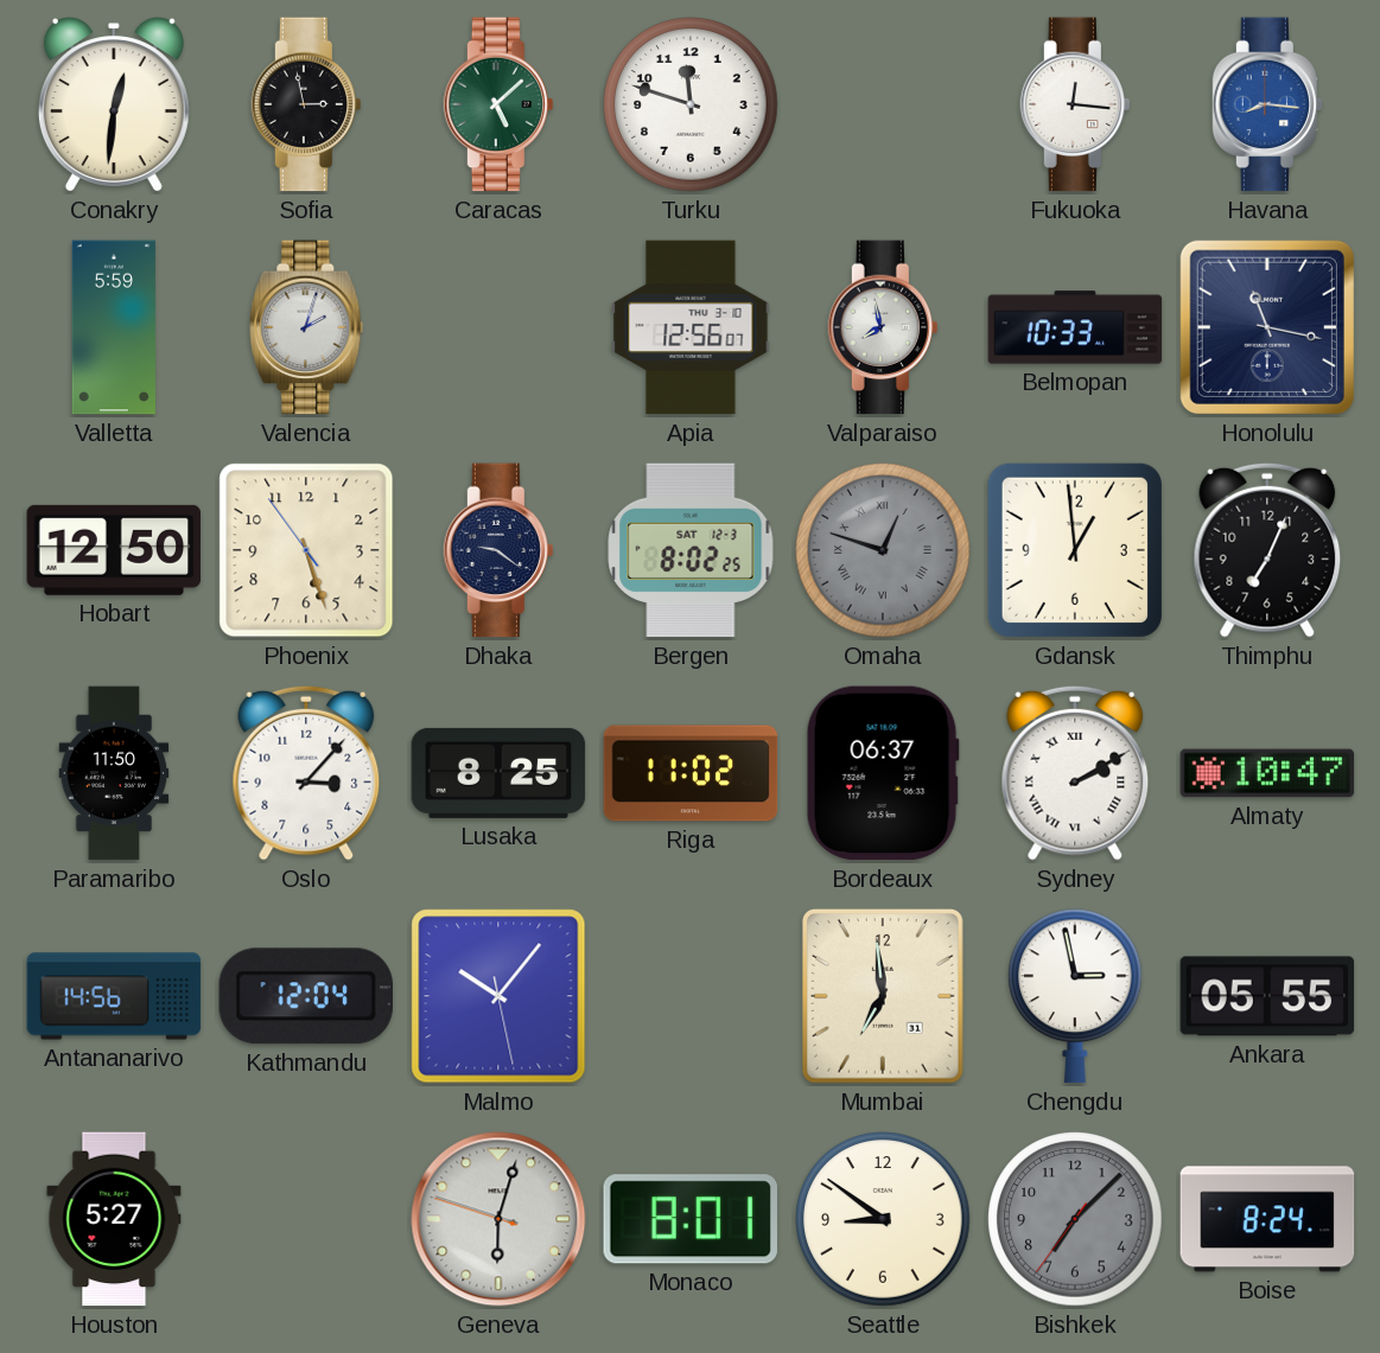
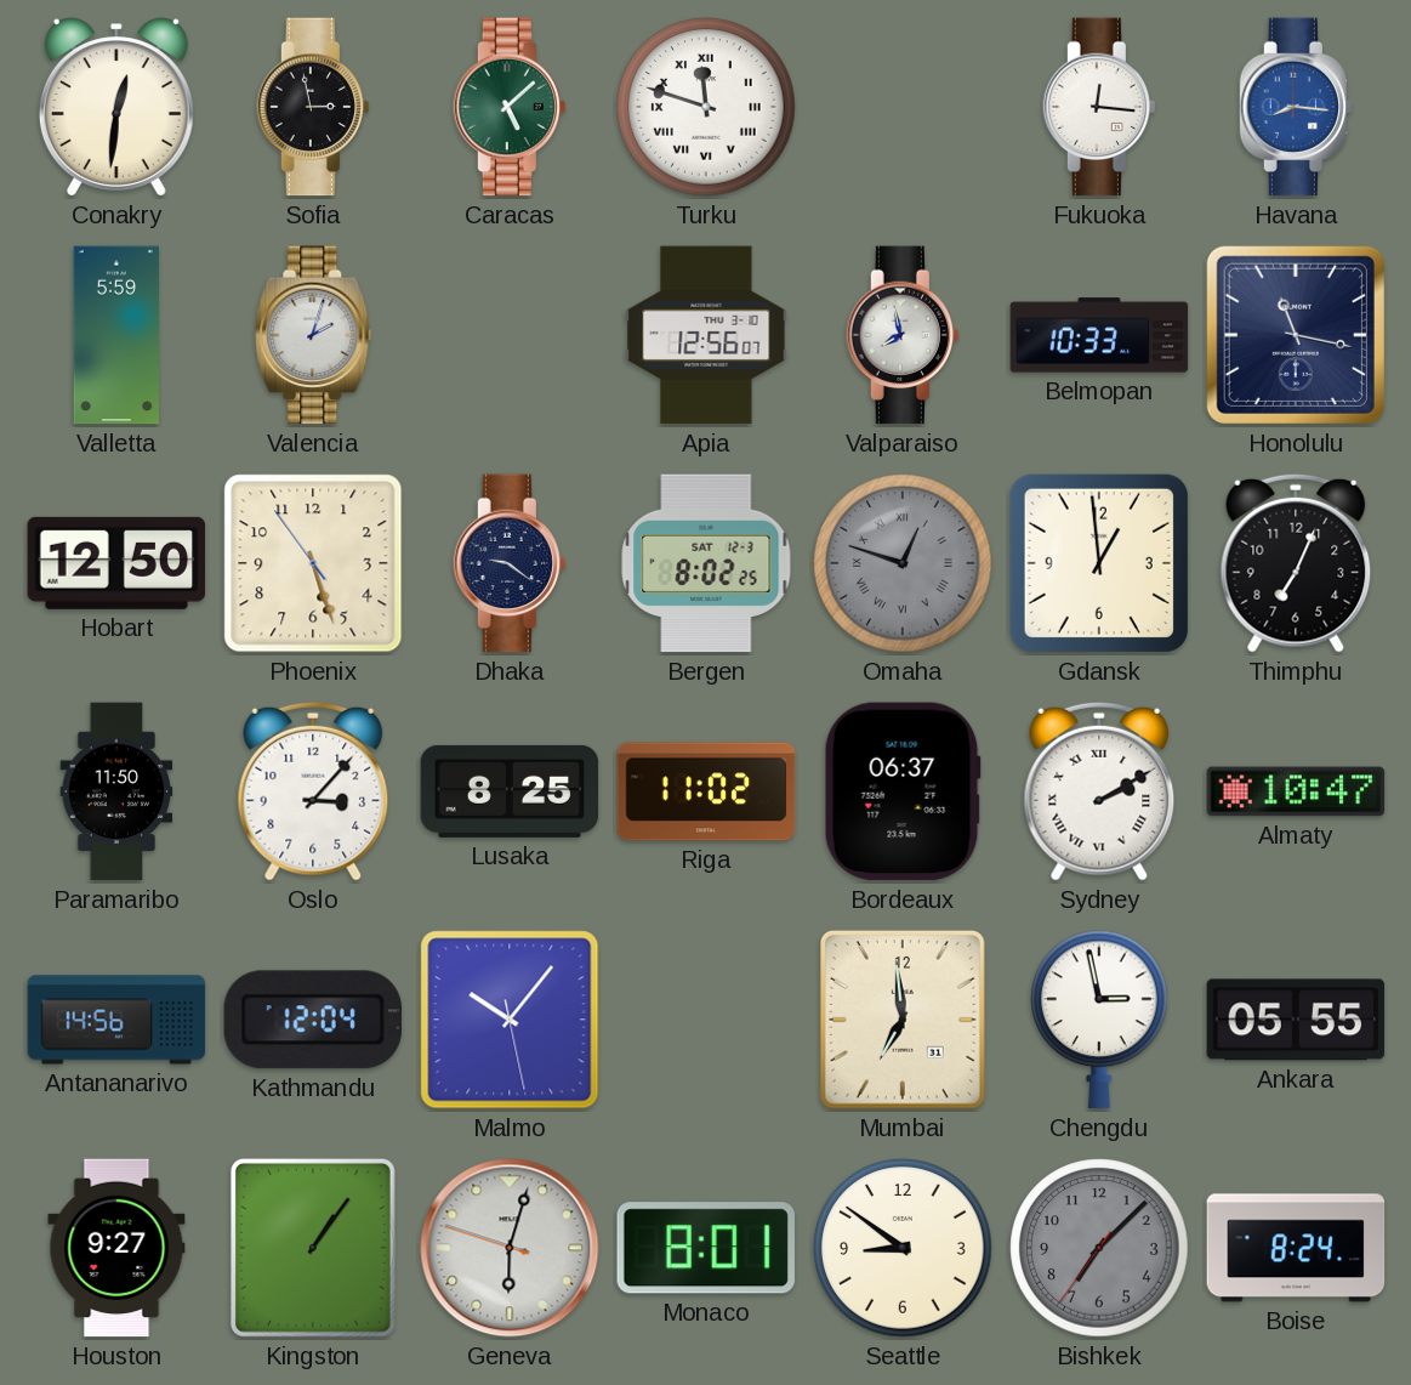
Turku numerals: Arabic -> Roman
Houston: 5:27 -> 9:27
Kingston: none -> 1:06
